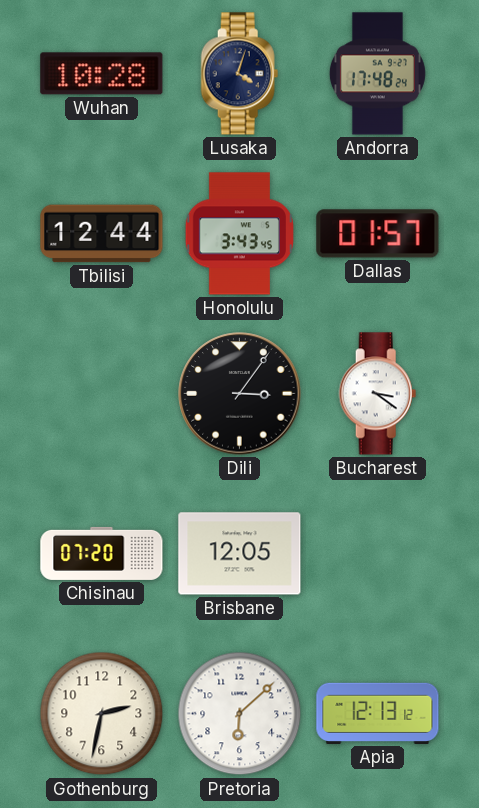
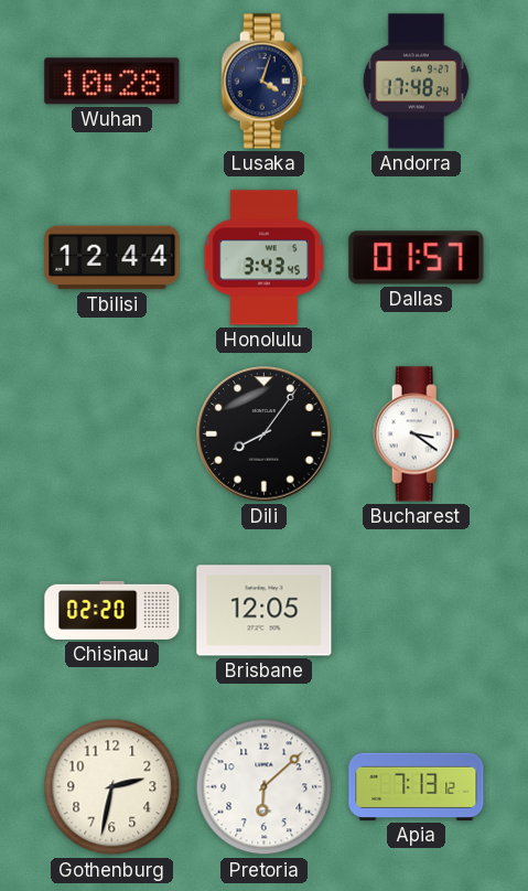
Dili: 3:06 -> 8:06
Chisinau: 07:20 -> 02:20
Apia: 12:13 -> 7:13
